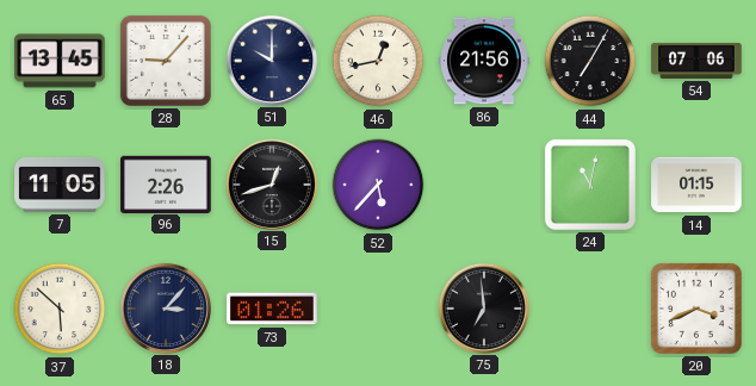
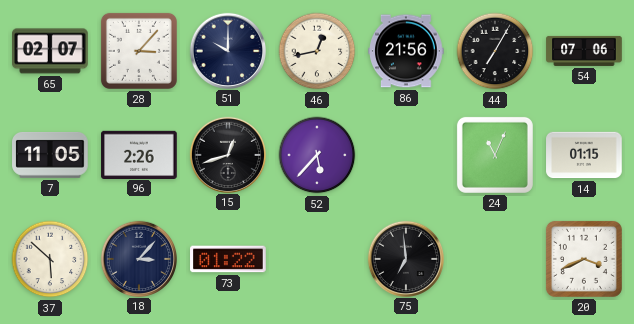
65: 13:45 -> 02:07
28: 9:07 -> 3:07
24: 11:02 -> 11:04
73: 01:26 -> 01:22
